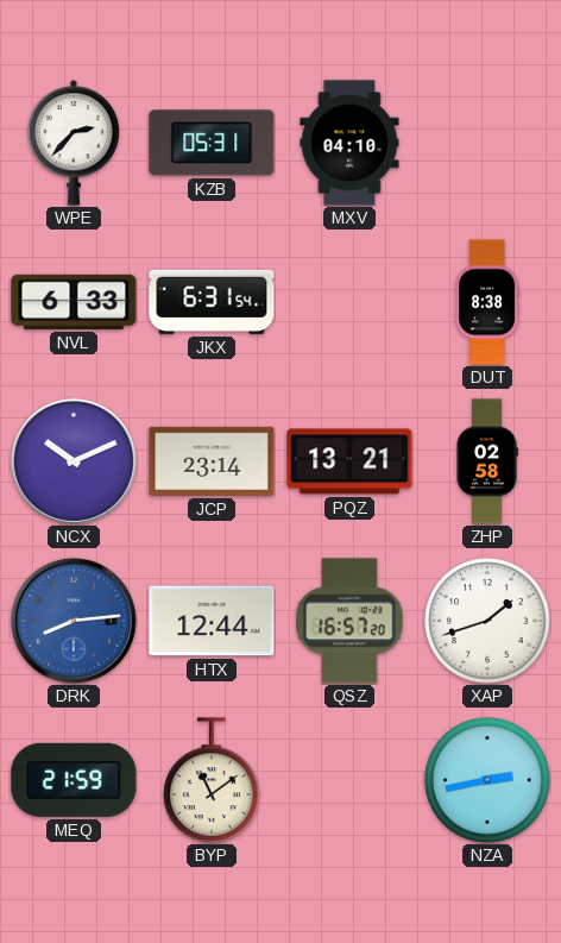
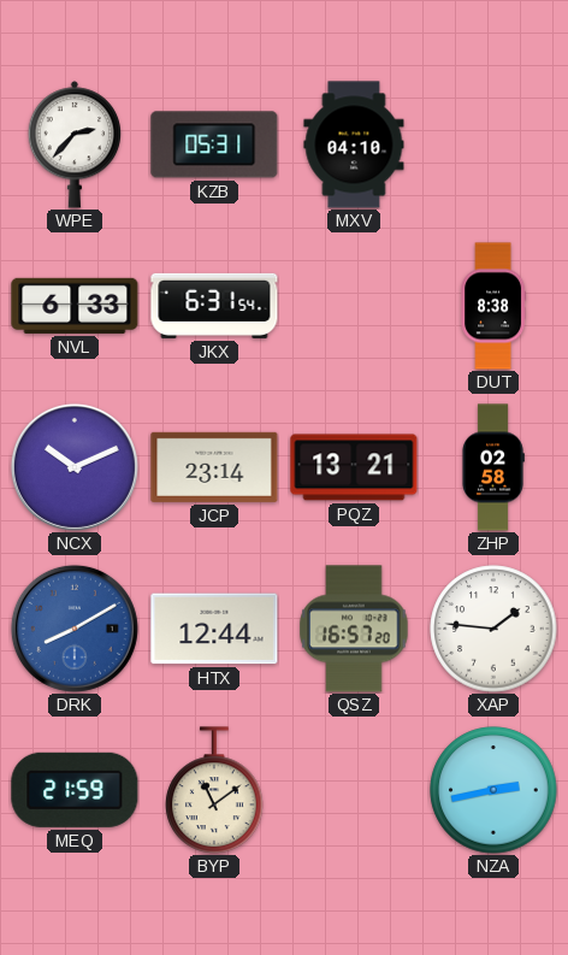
DRK: 8:14 -> 8:10
XAP: 1:42 -> 1:46
